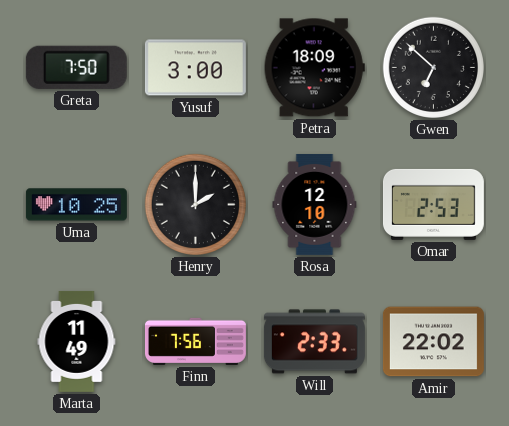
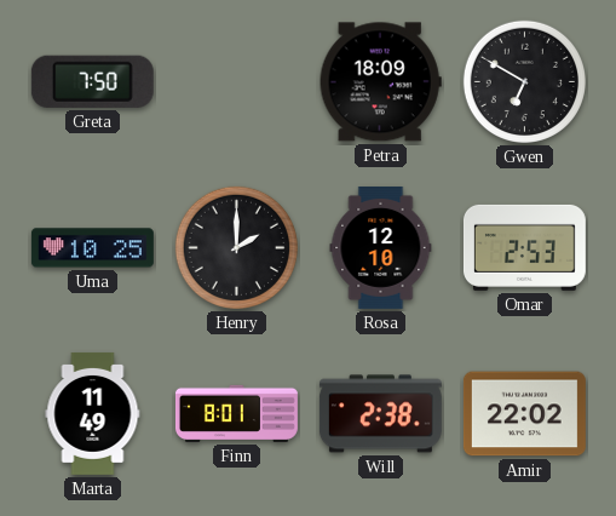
Yusuf: 3:00 -> none
Gwen: 6:52 -> 6:50
Finn: 7:56 -> 8:01
Will: 2:33 -> 2:38
